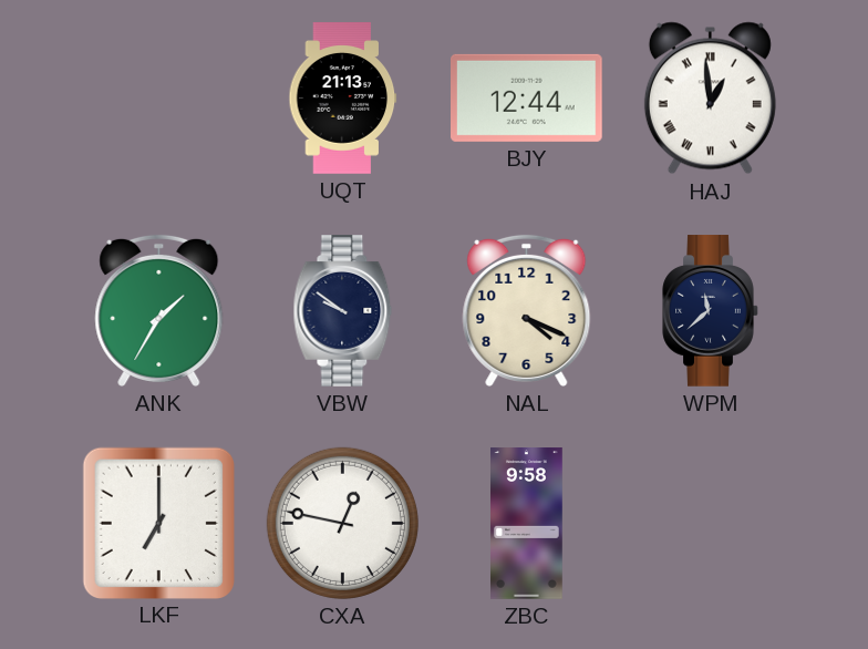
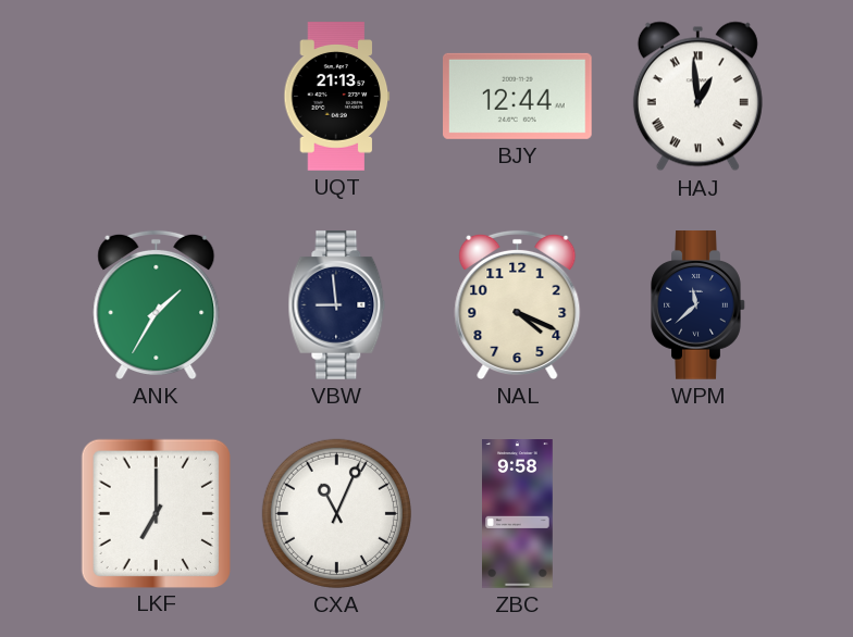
VBW: 9:51 -> 8:59
CXA: 12:47 -> 11:04
